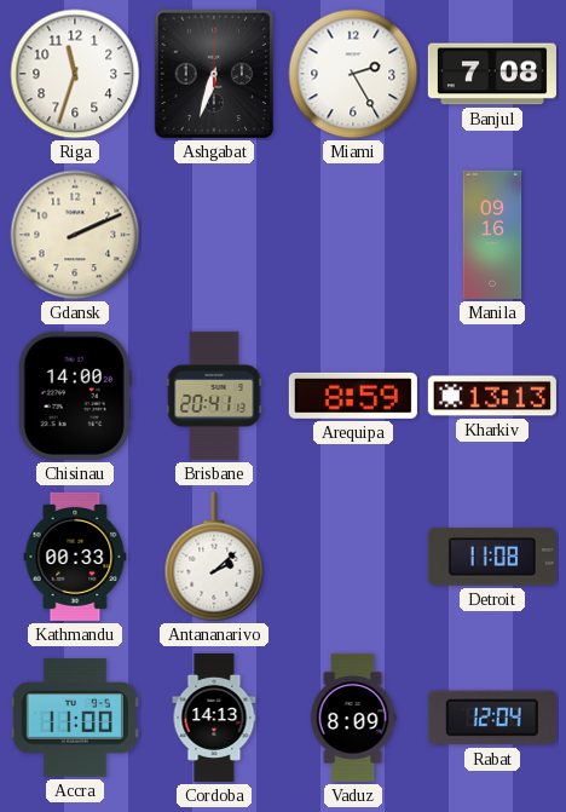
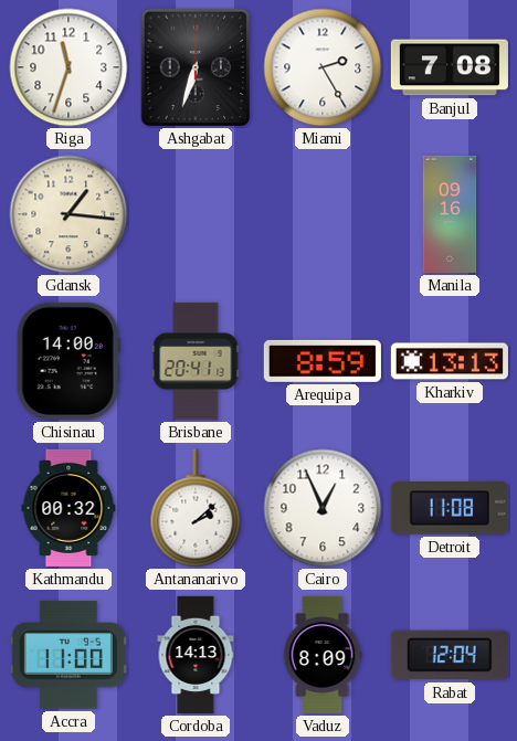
Gdansk: 2:11 -> 1:16
Kathmandu: 00:33 -> 00:32
Cairo: none -> 12:56
